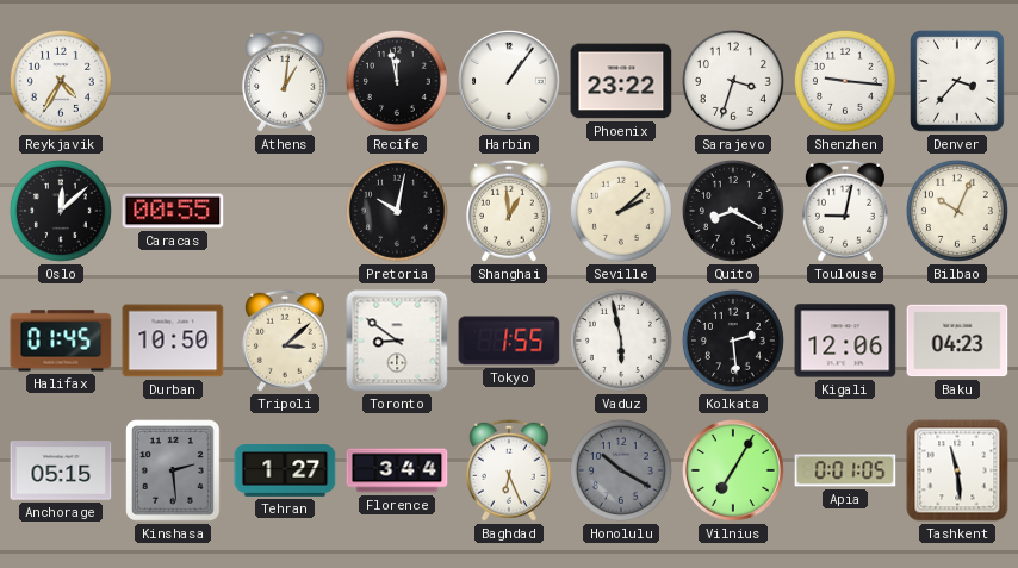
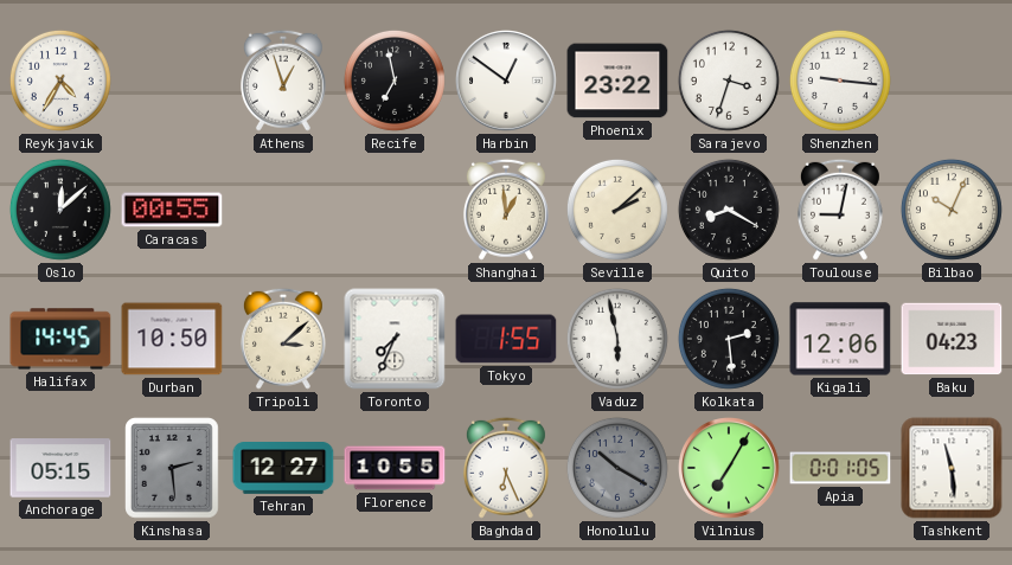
Athens: 1:01 -> 12:57
Recife: 11:58 -> 6:58
Harbin: 1:06 -> 12:51
Denver: 3:37 -> none
Pretoria: 10:02 -> none
Halifax: 01:45 -> 14:45
Toronto: 8:51 -> 7:34
Tehran: 1:27 -> 12:27
Florence: 3:44 -> 10:55
